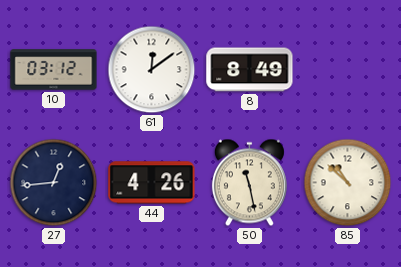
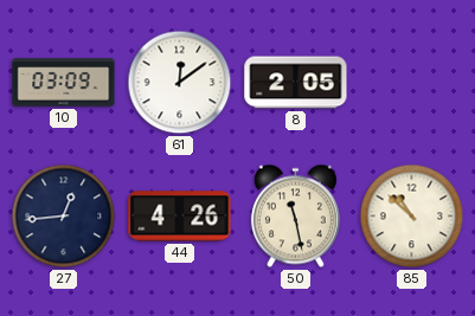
10: 03:12 -> 03:09
8: 8:49 -> 2:05
